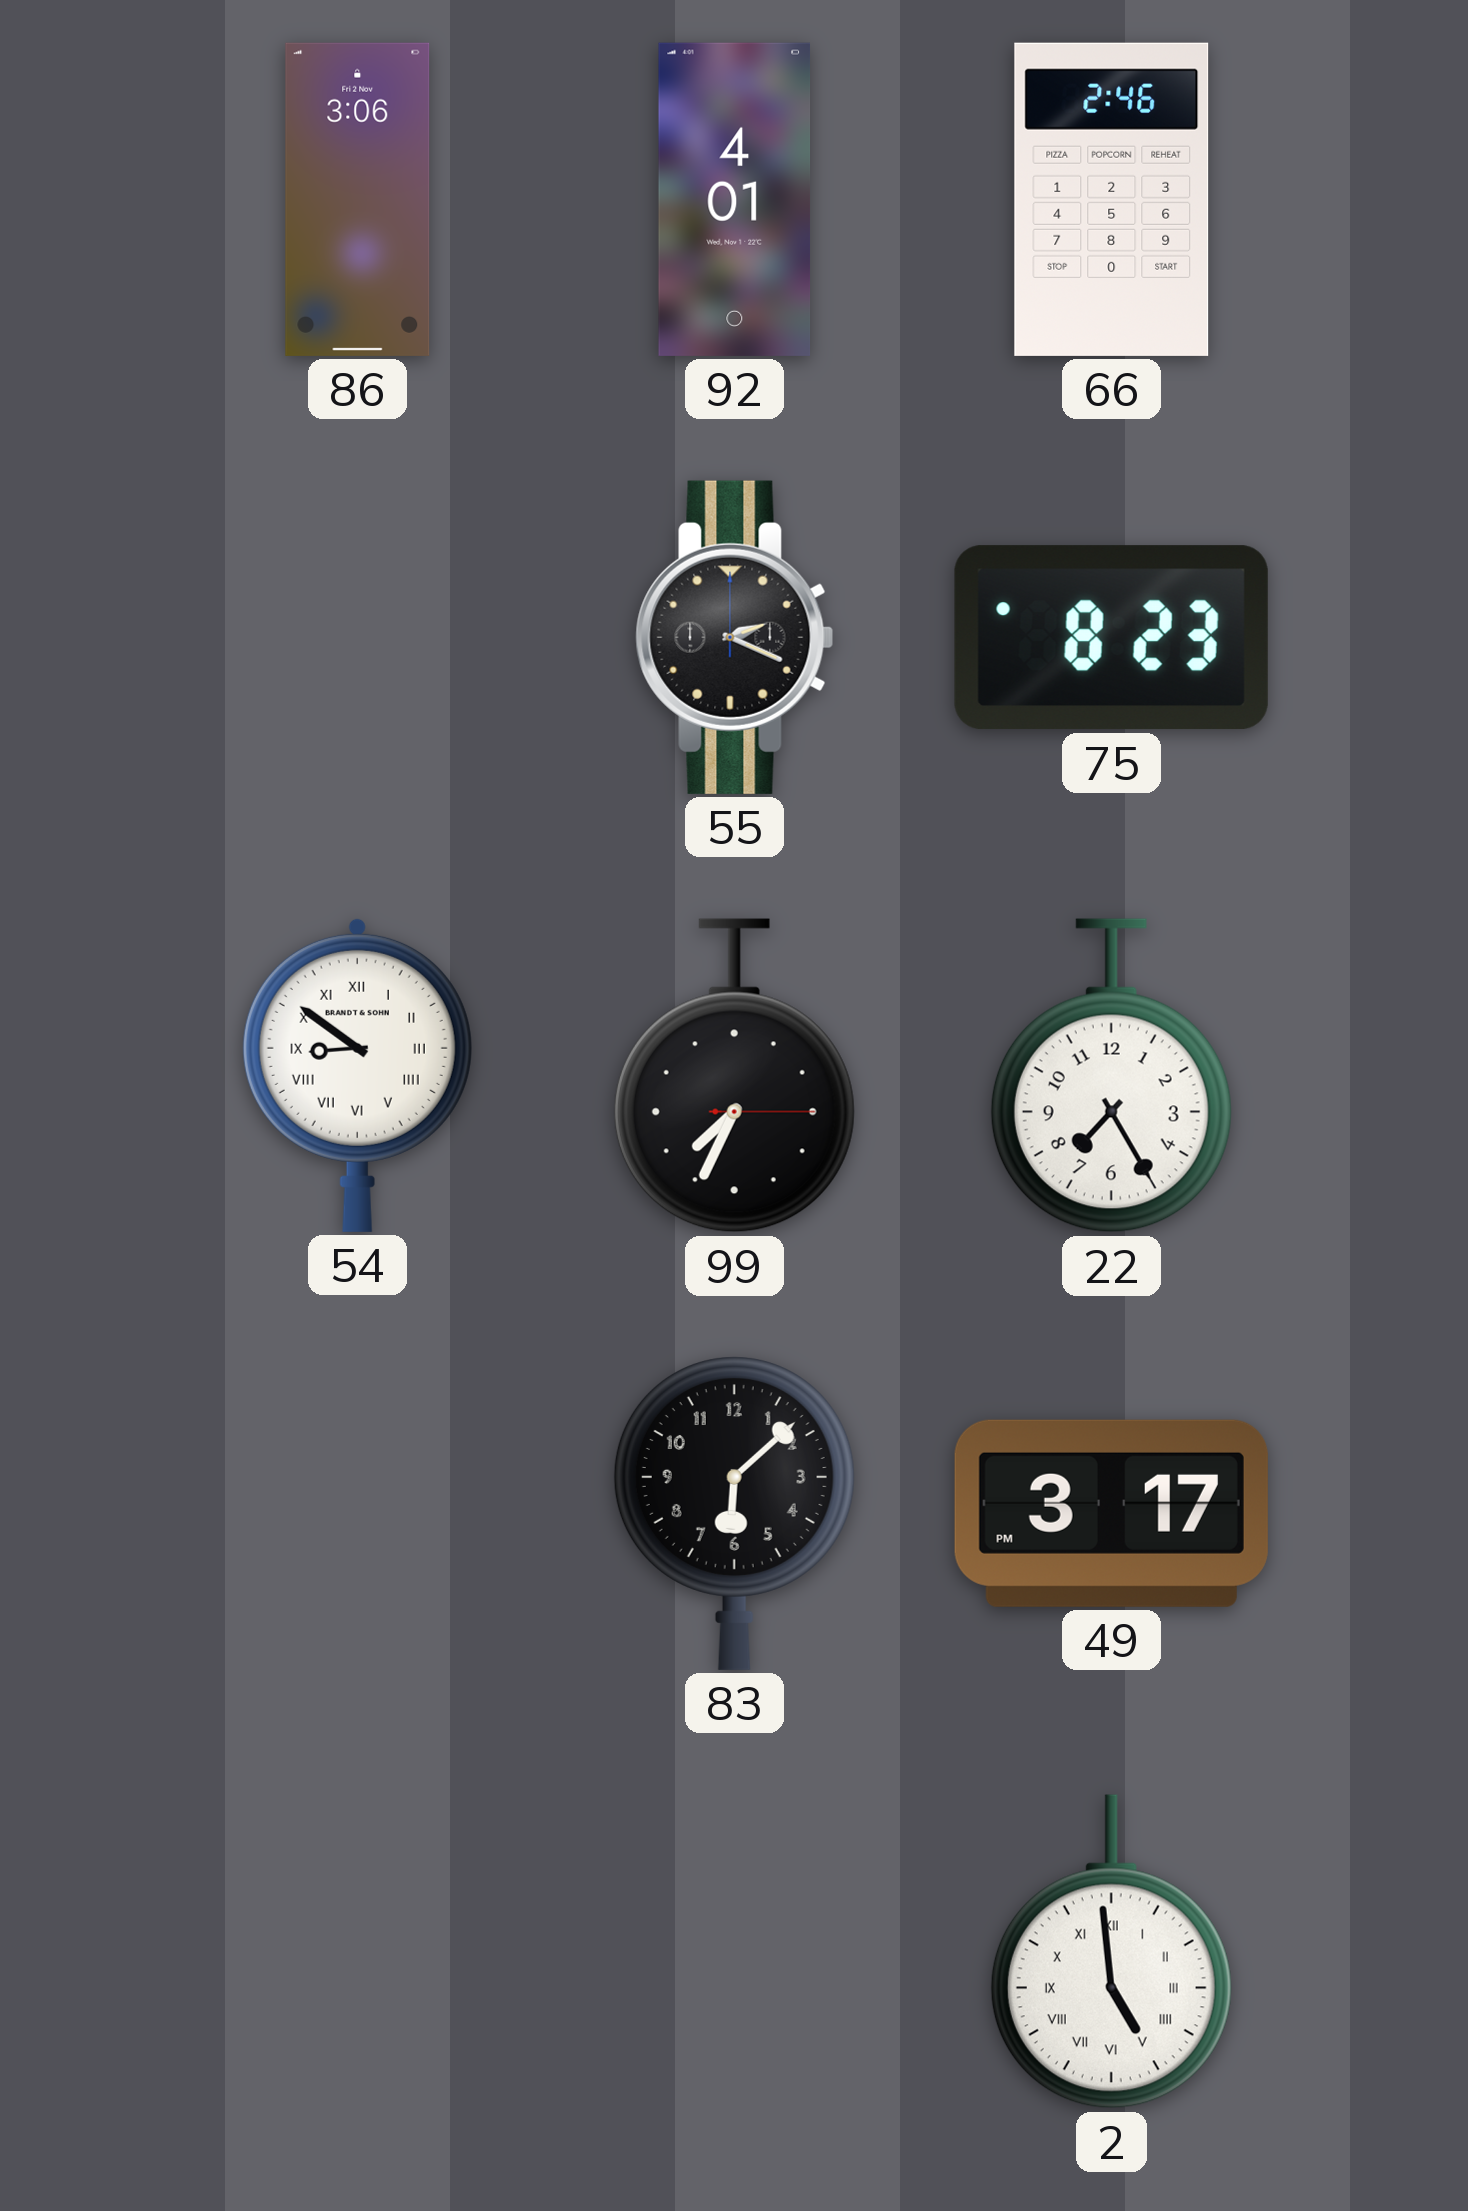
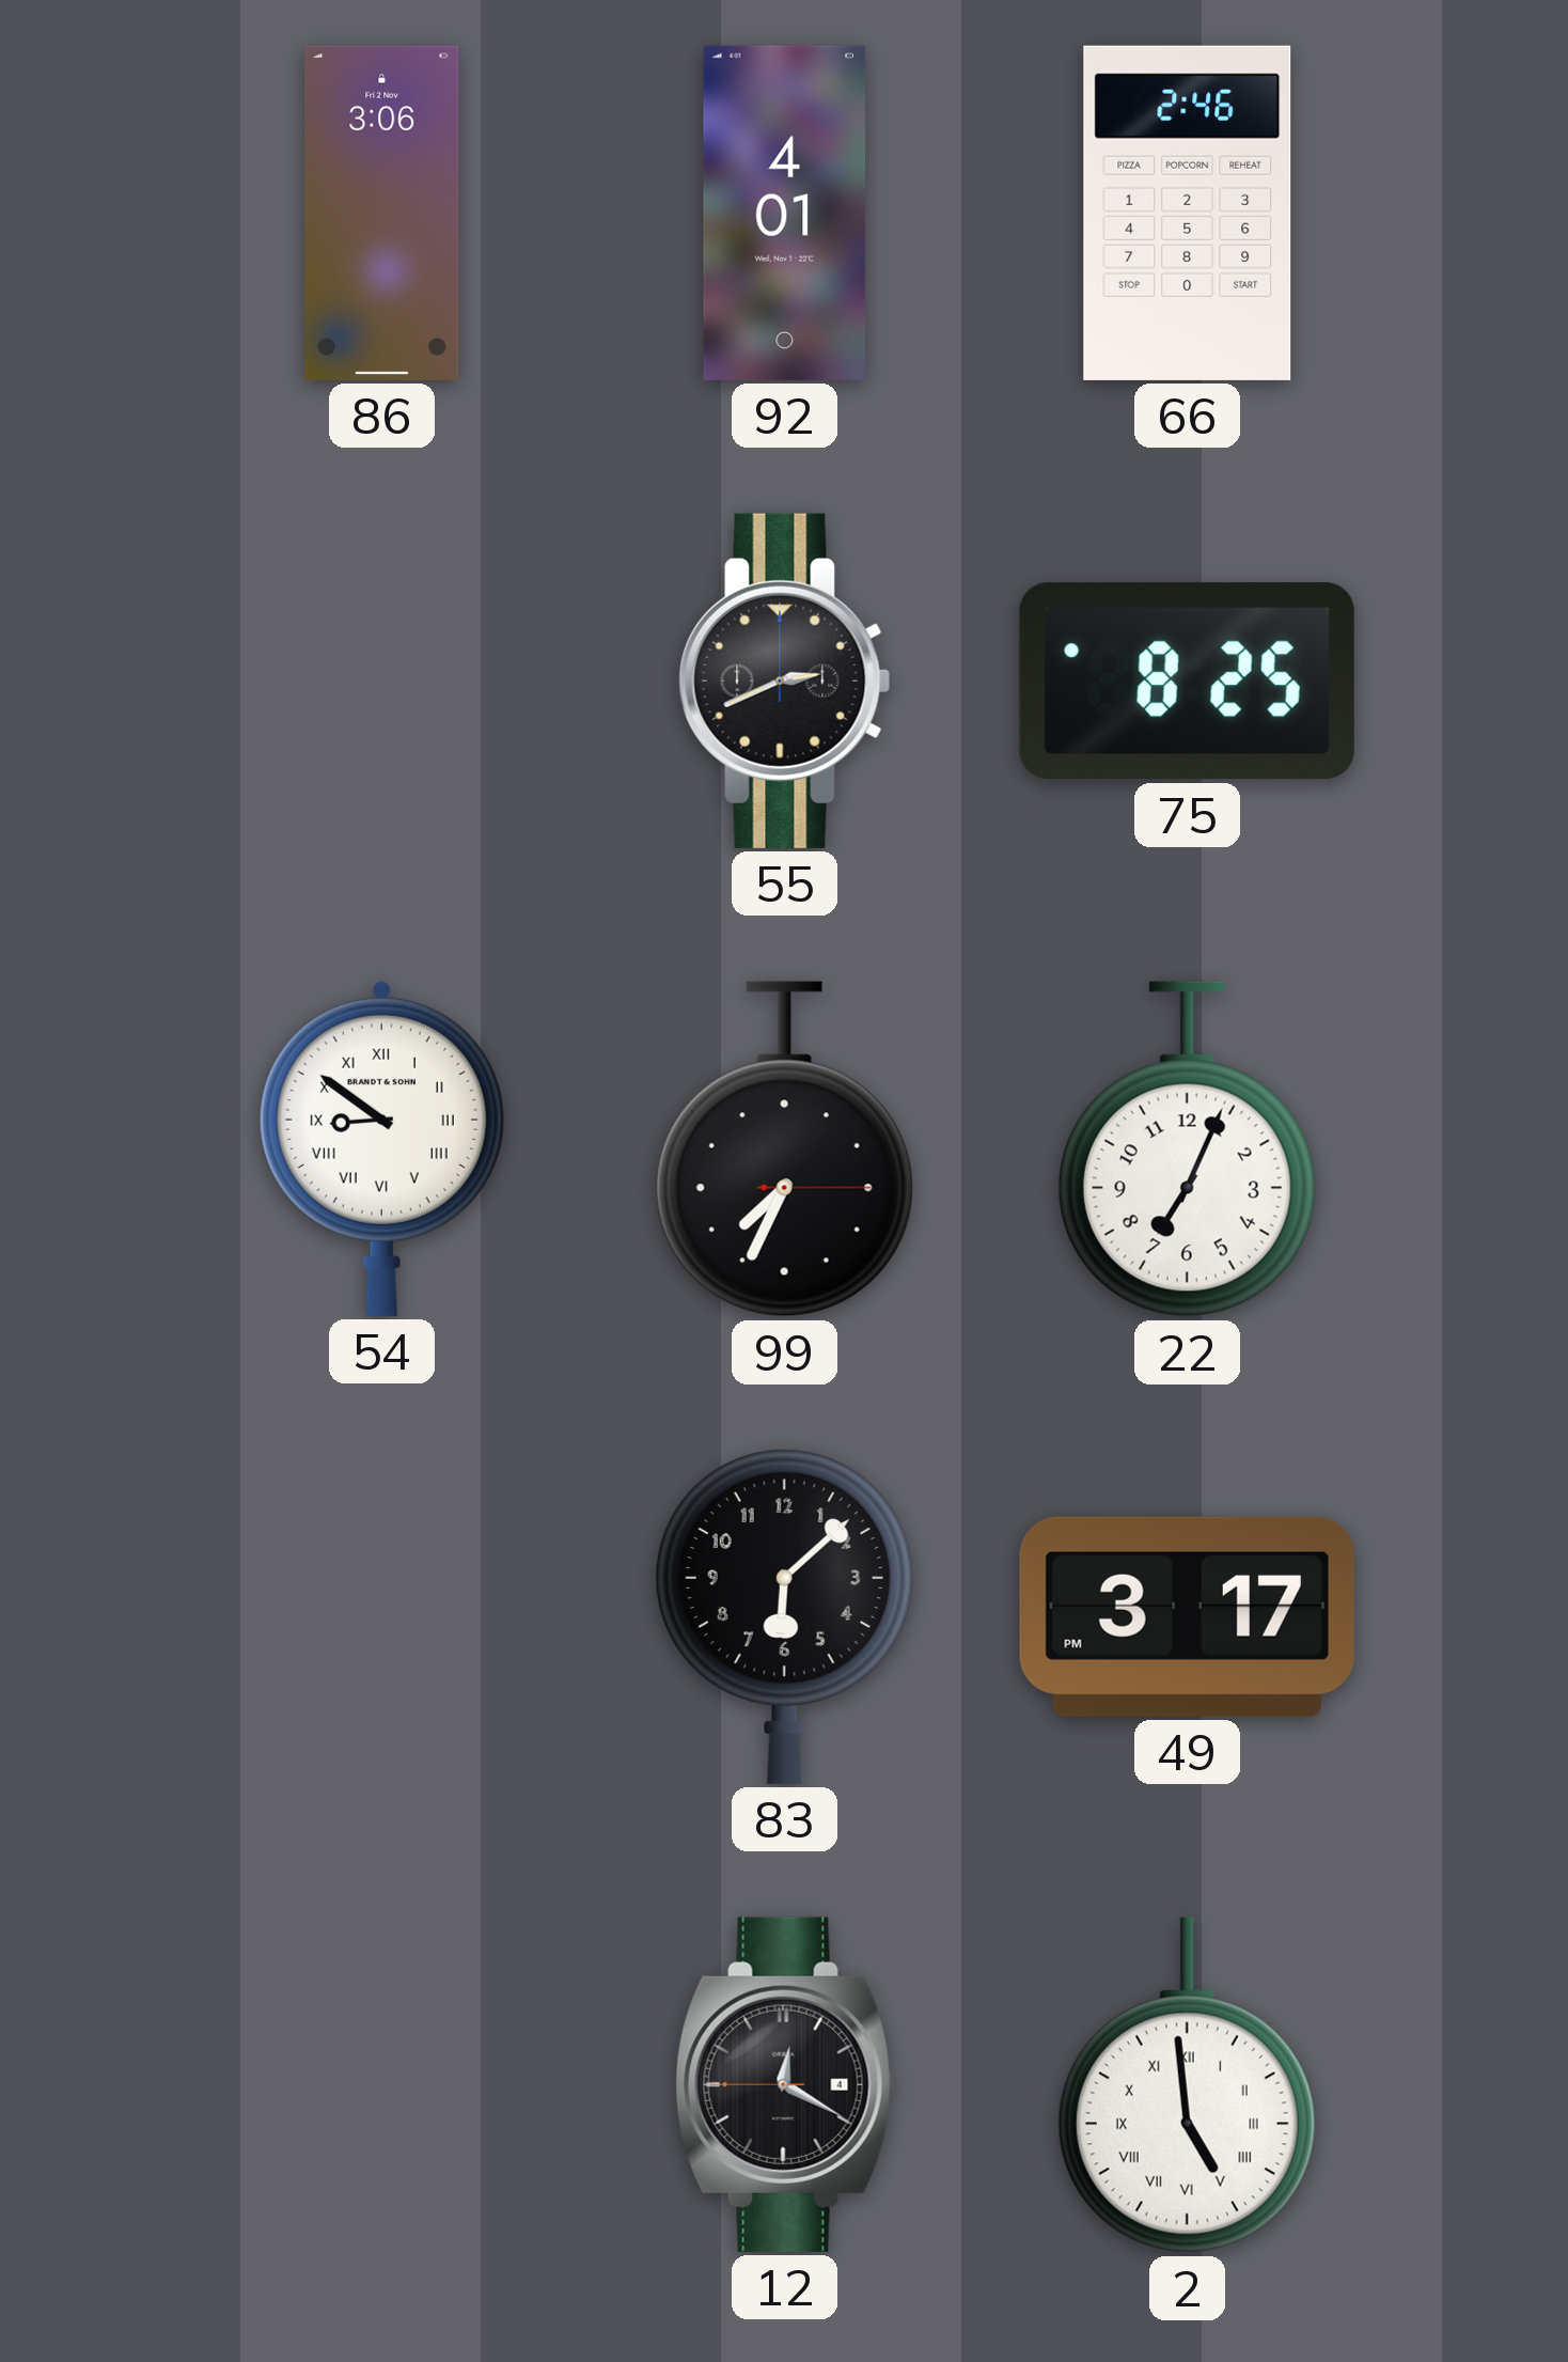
55: 2:19 -> 2:41
75: 8:23 -> 8:25
22: 7:25 -> 7:04
12: none -> 12:19
